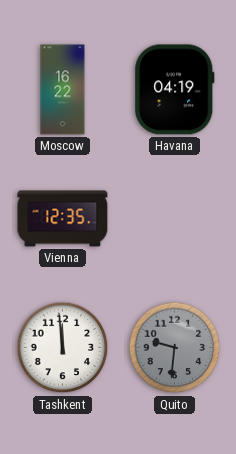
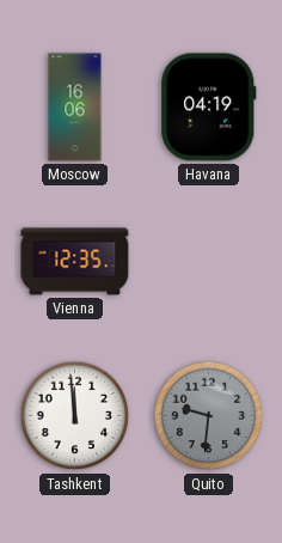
Moscow: 16:22 -> 16:06
